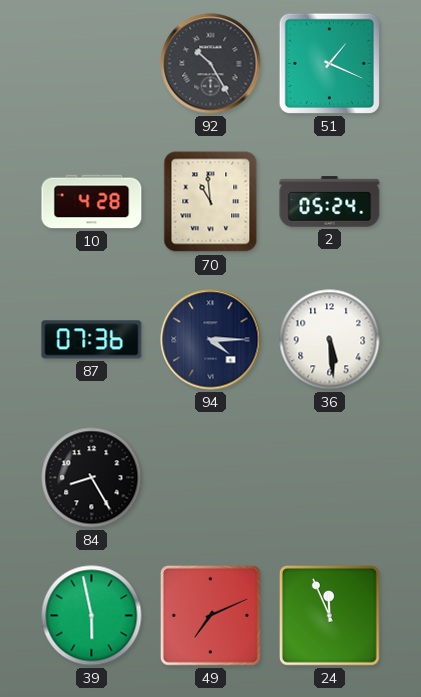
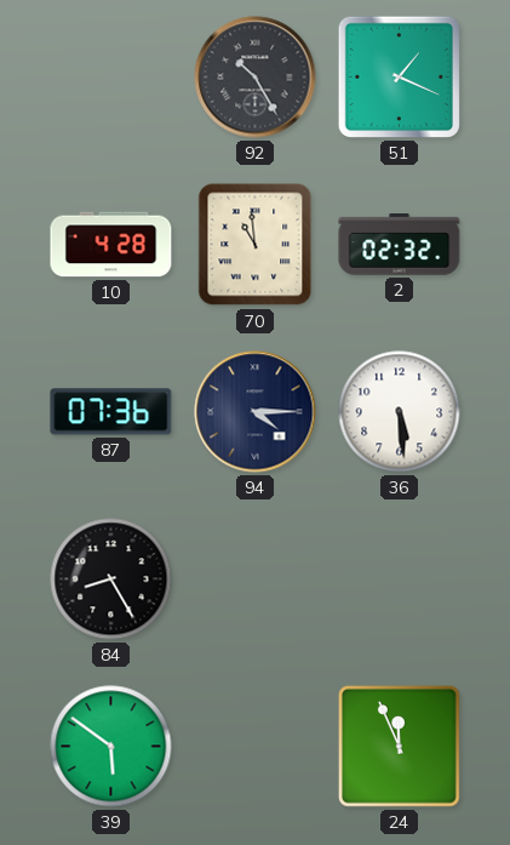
2: 05:24 -> 02:32
39: 5:58 -> 5:51
49: 7:11 -> none
